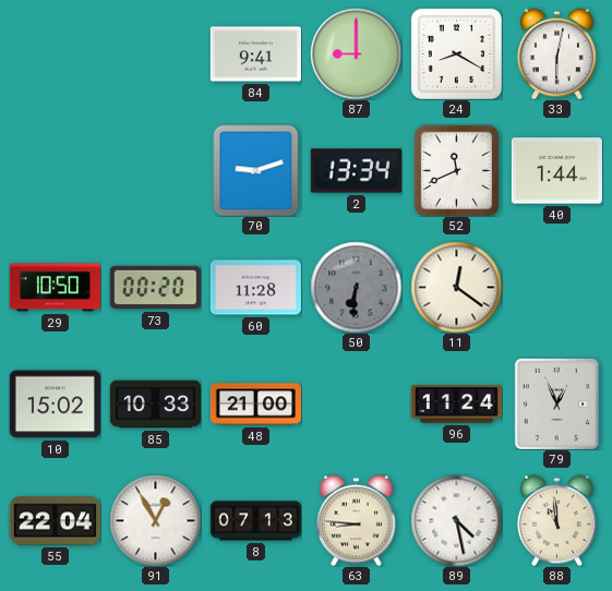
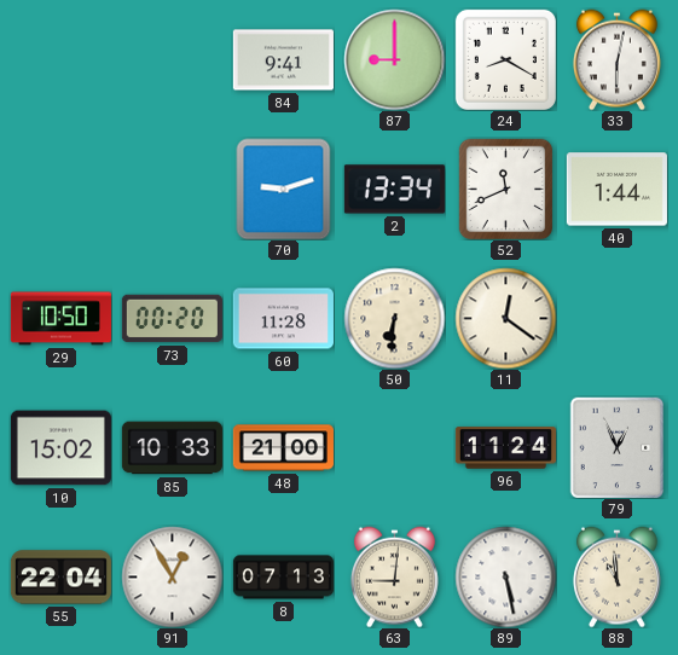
50 dial: grey -> cream
63: 8:46 -> 9:01
89: 4:28 -> 5:28
